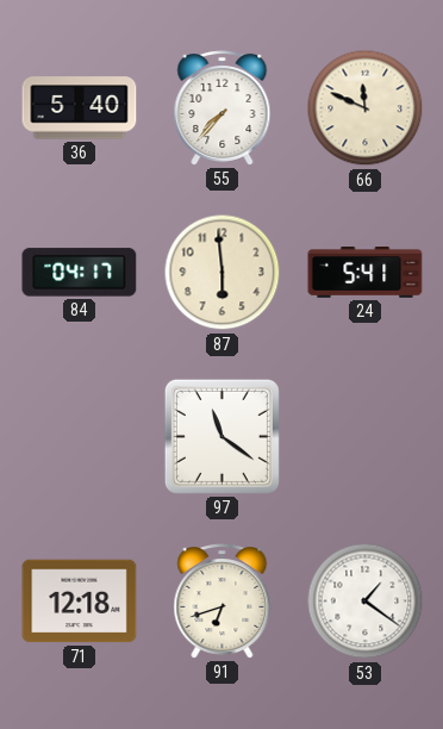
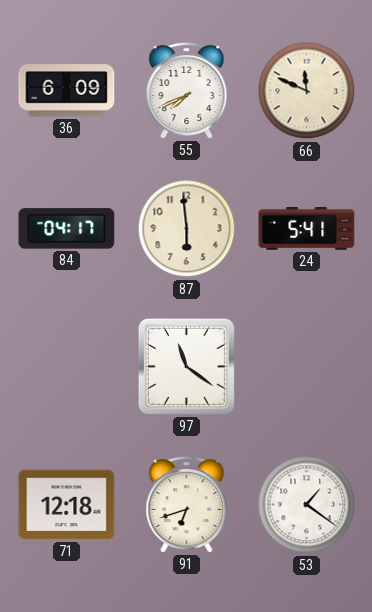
36: 5:40 -> 6:09
55: 7:37 -> 7:41
